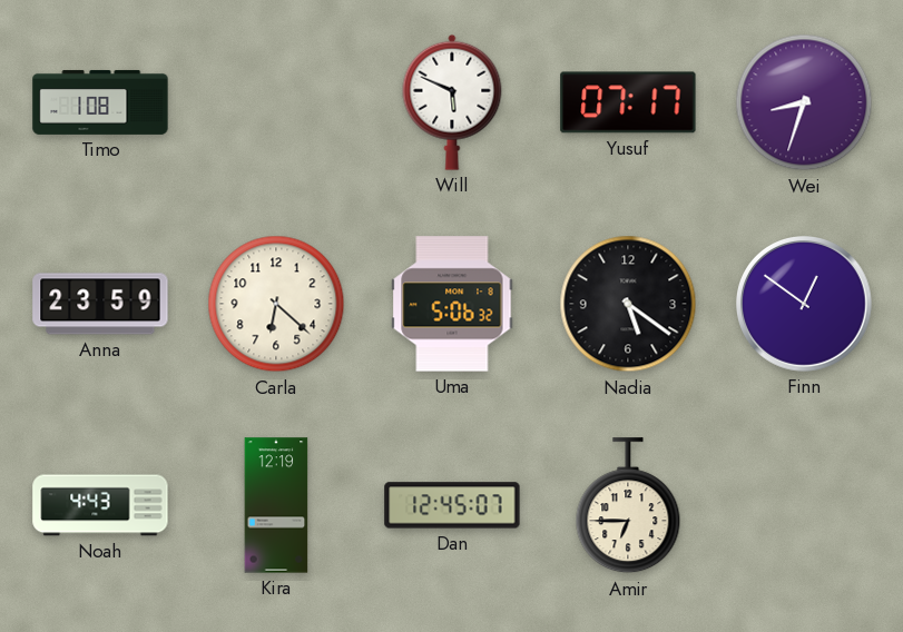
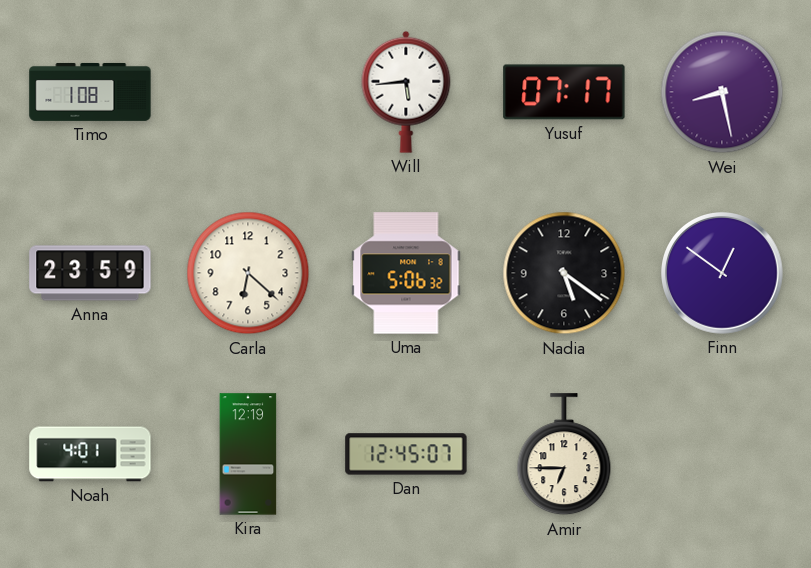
Will: 5:49 -> 5:44
Wei: 8:33 -> 8:28
Noah: 4:43 -> 4:01
